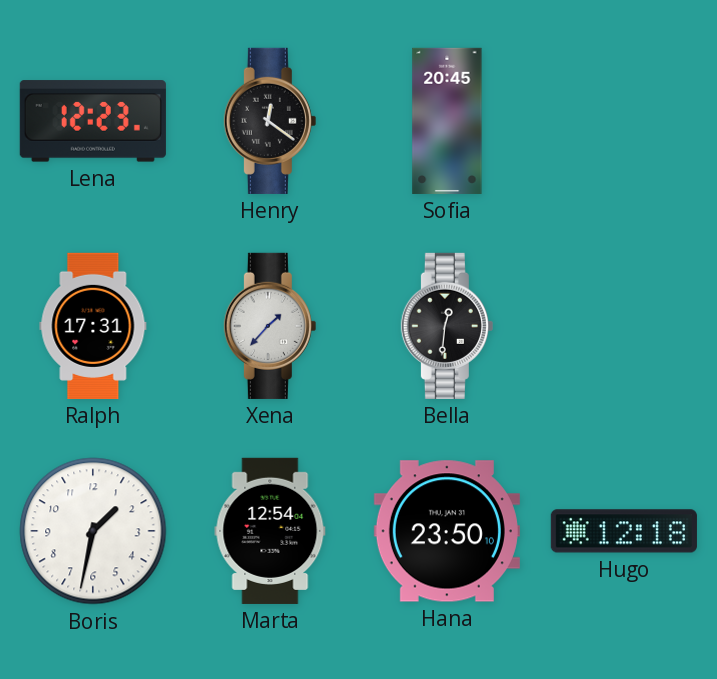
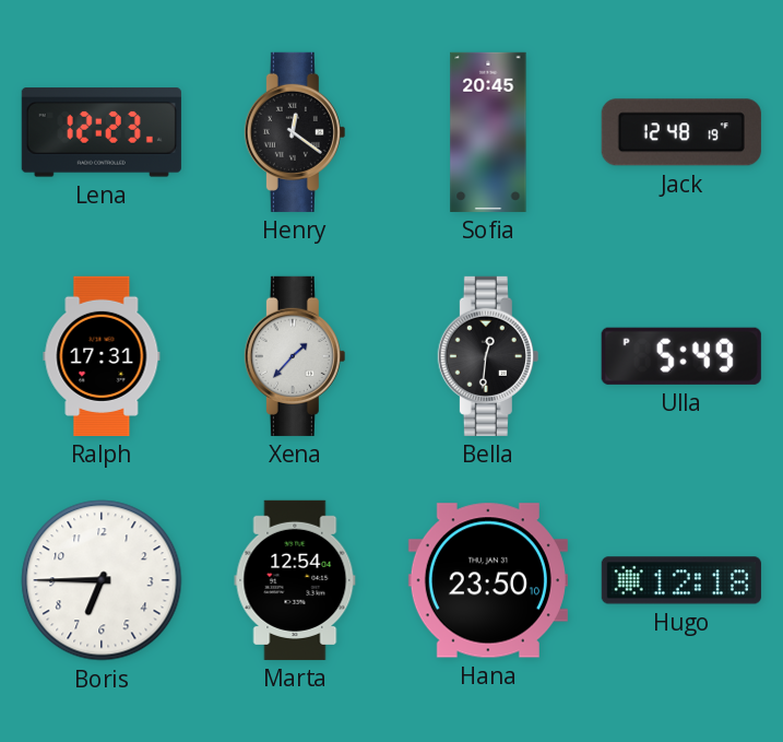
Jack: none -> 12:48
Ulla: none -> 5:49
Boris: 1:32 -> 6:45
